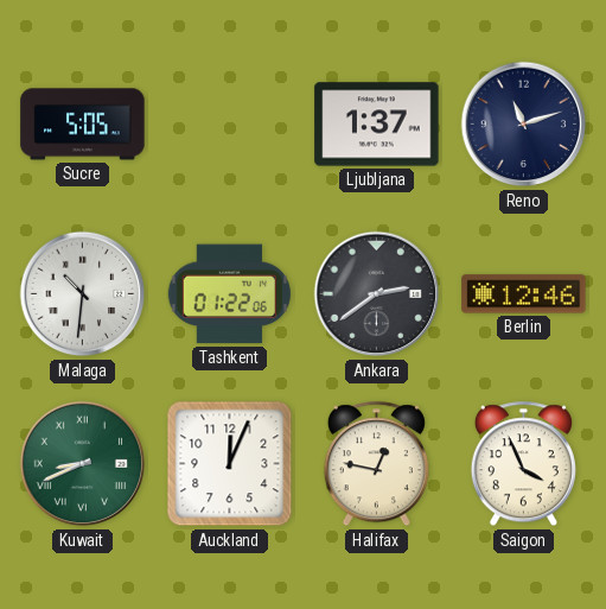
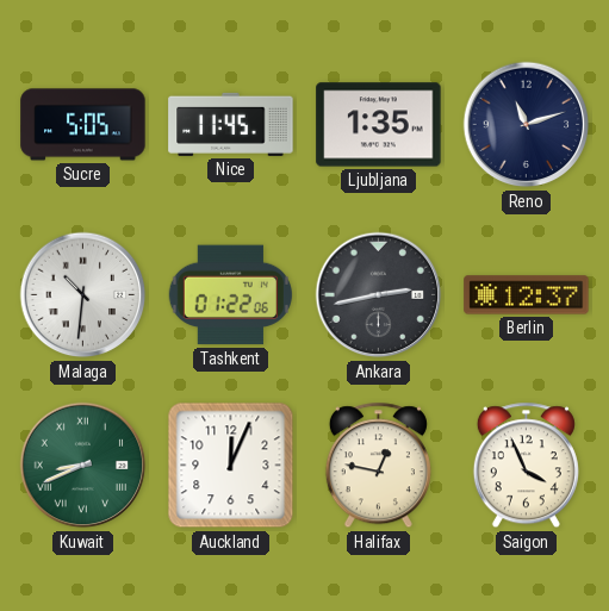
Nice: none -> 11:45
Ljubljana: 1:37 -> 1:35
Ankara: 2:39 -> 2:43
Berlin: 12:46 -> 12:37
